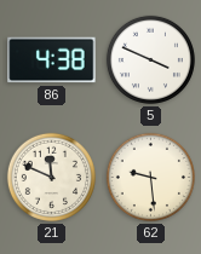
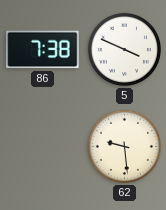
86: 4:38 -> 7:38
21: 11:49 -> none
